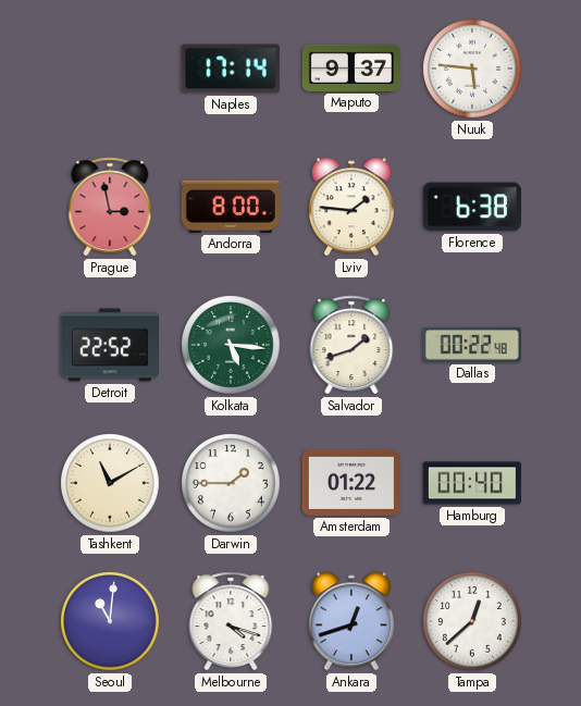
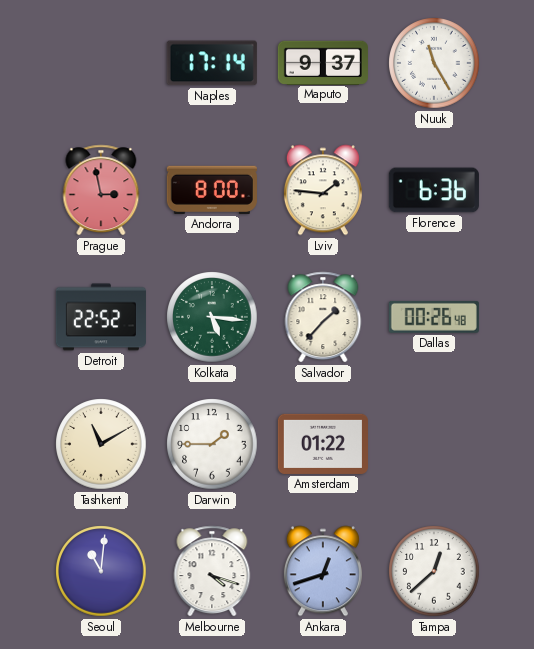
Nuuk: 5:46 -> 11:25
Florence: 6:38 -> 6:36
Salvador: 1:42 -> 1:37
Dallas: 00:22 -> 00:26
Hamburg: 00:40 -> none
